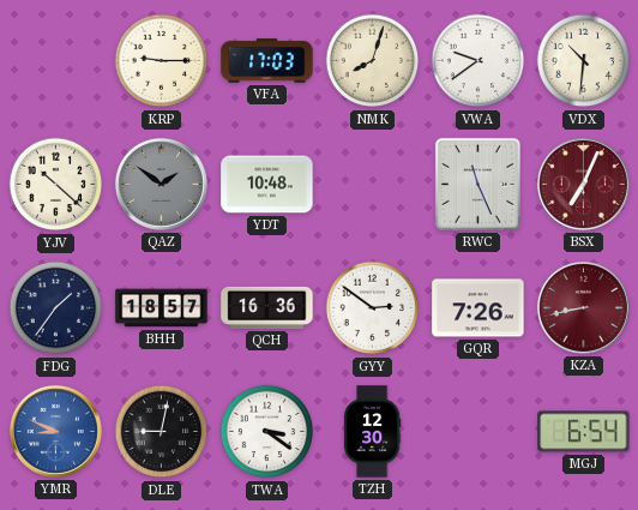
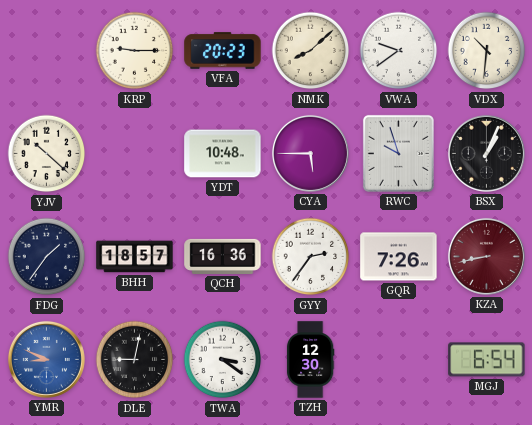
VFA: 17:03 -> 20:23
NMK: 8:03 -> 8:08
QAZ: 1:51 -> none
CYA: none -> 5:45
RWC: 11:26 -> 9:57
BSX: 7:04 -> 1:04
BSX dial: burgundy -> black
GYY: 2:51 -> 2:36
